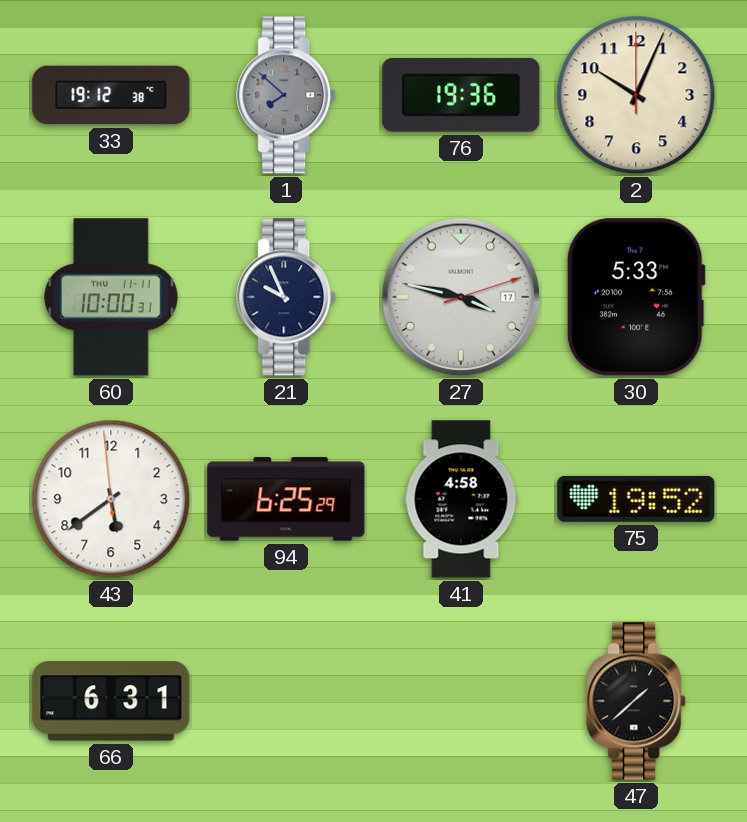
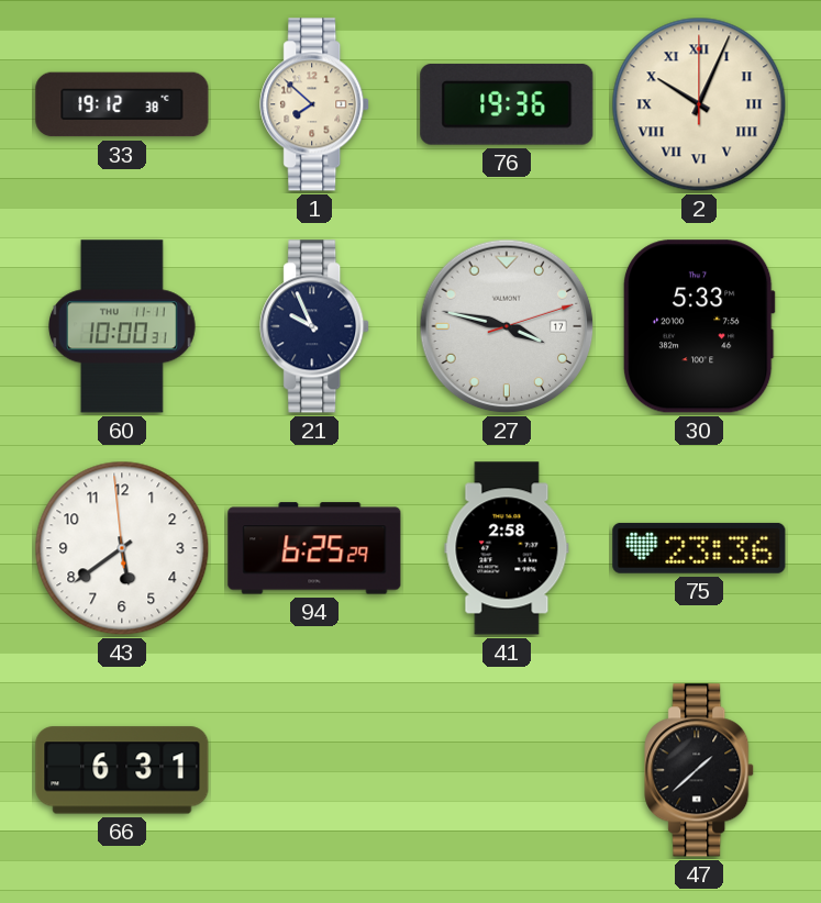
1 dial: grey -> cream
2 numerals: Arabic -> Roman
41: 4:58 -> 2:58
75: 19:52 -> 23:36
